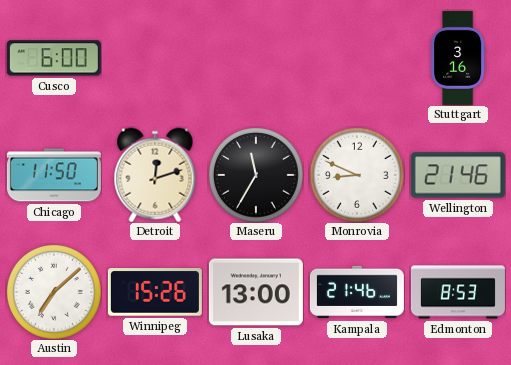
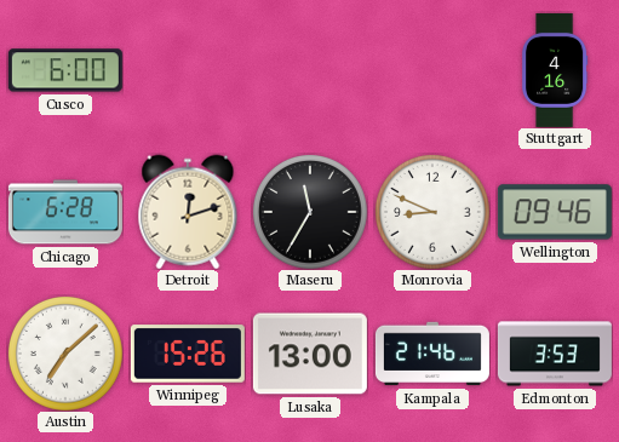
Stuttgart: 3:16 -> 4:16
Chicago: 11:50 -> 6:28
Wellington: 21:46 -> 09:46
Edmonton: 8:53 -> 3:53
